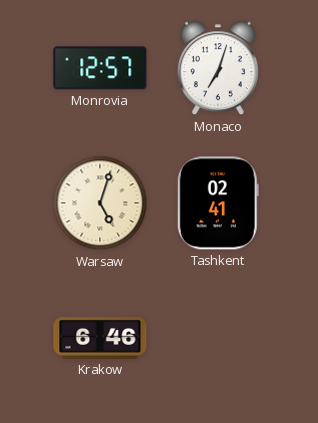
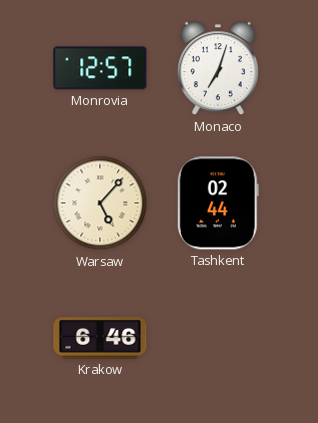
Warsaw: 5:03 -> 5:07
Tashkent: 02:41 -> 02:44
